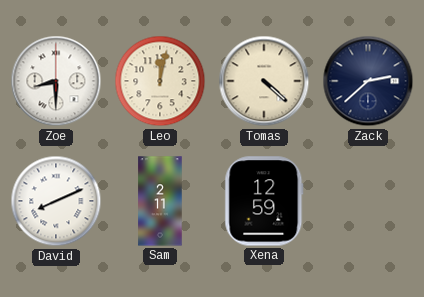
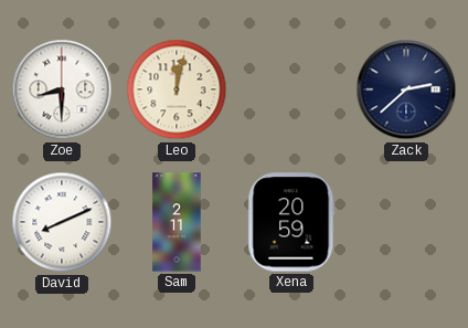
Tomas: 4:22 -> none
Xena: 12:59 -> 20:59
